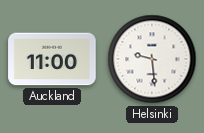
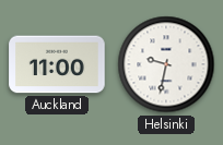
Helsinki: 9:29 -> 9:32
